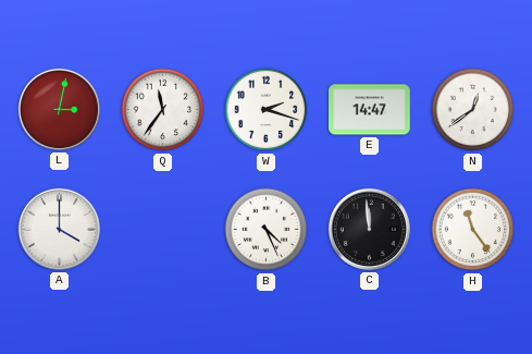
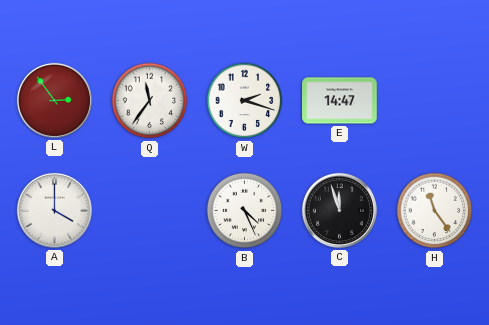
L: 3:02 -> 2:54
N: 12:39 -> none
C: 11:59 -> 11:57
